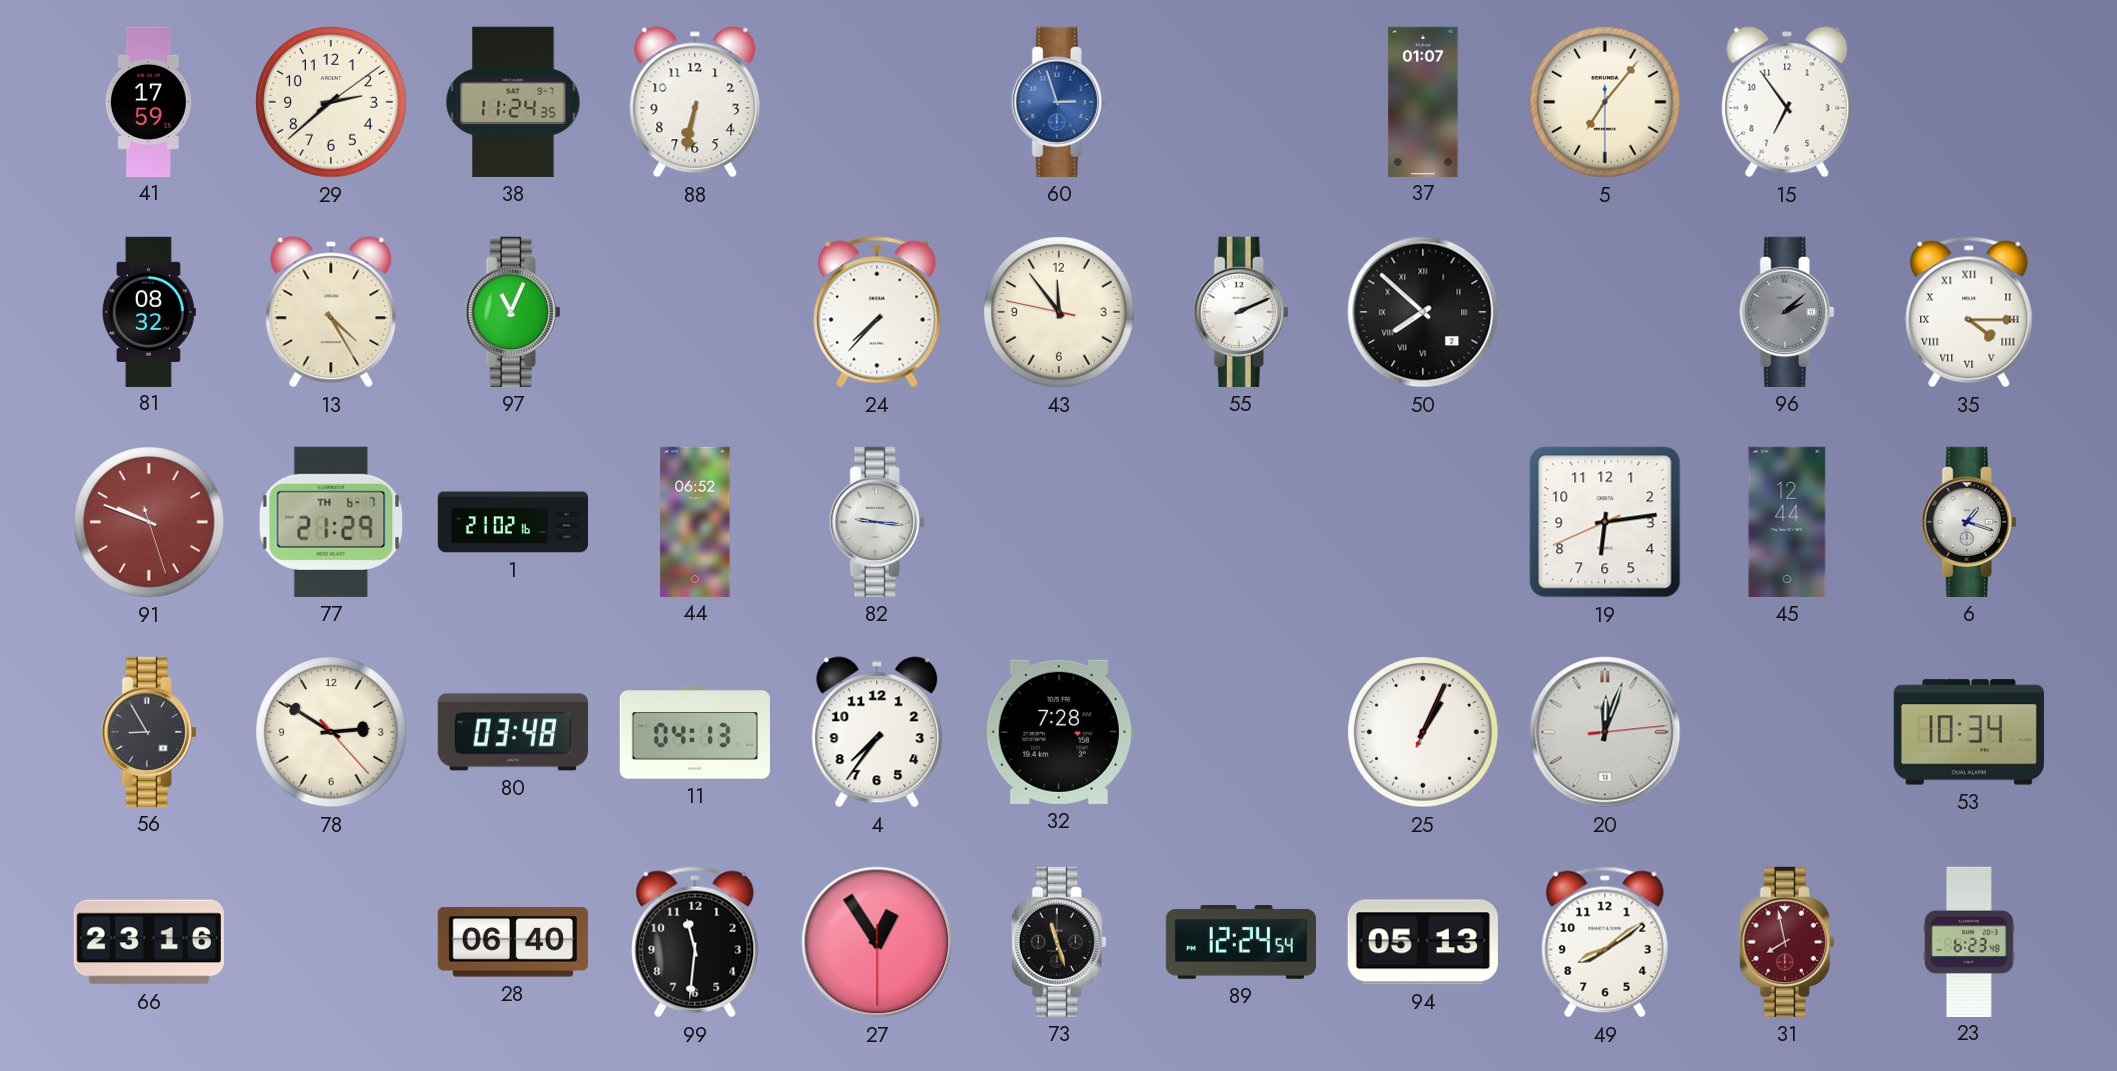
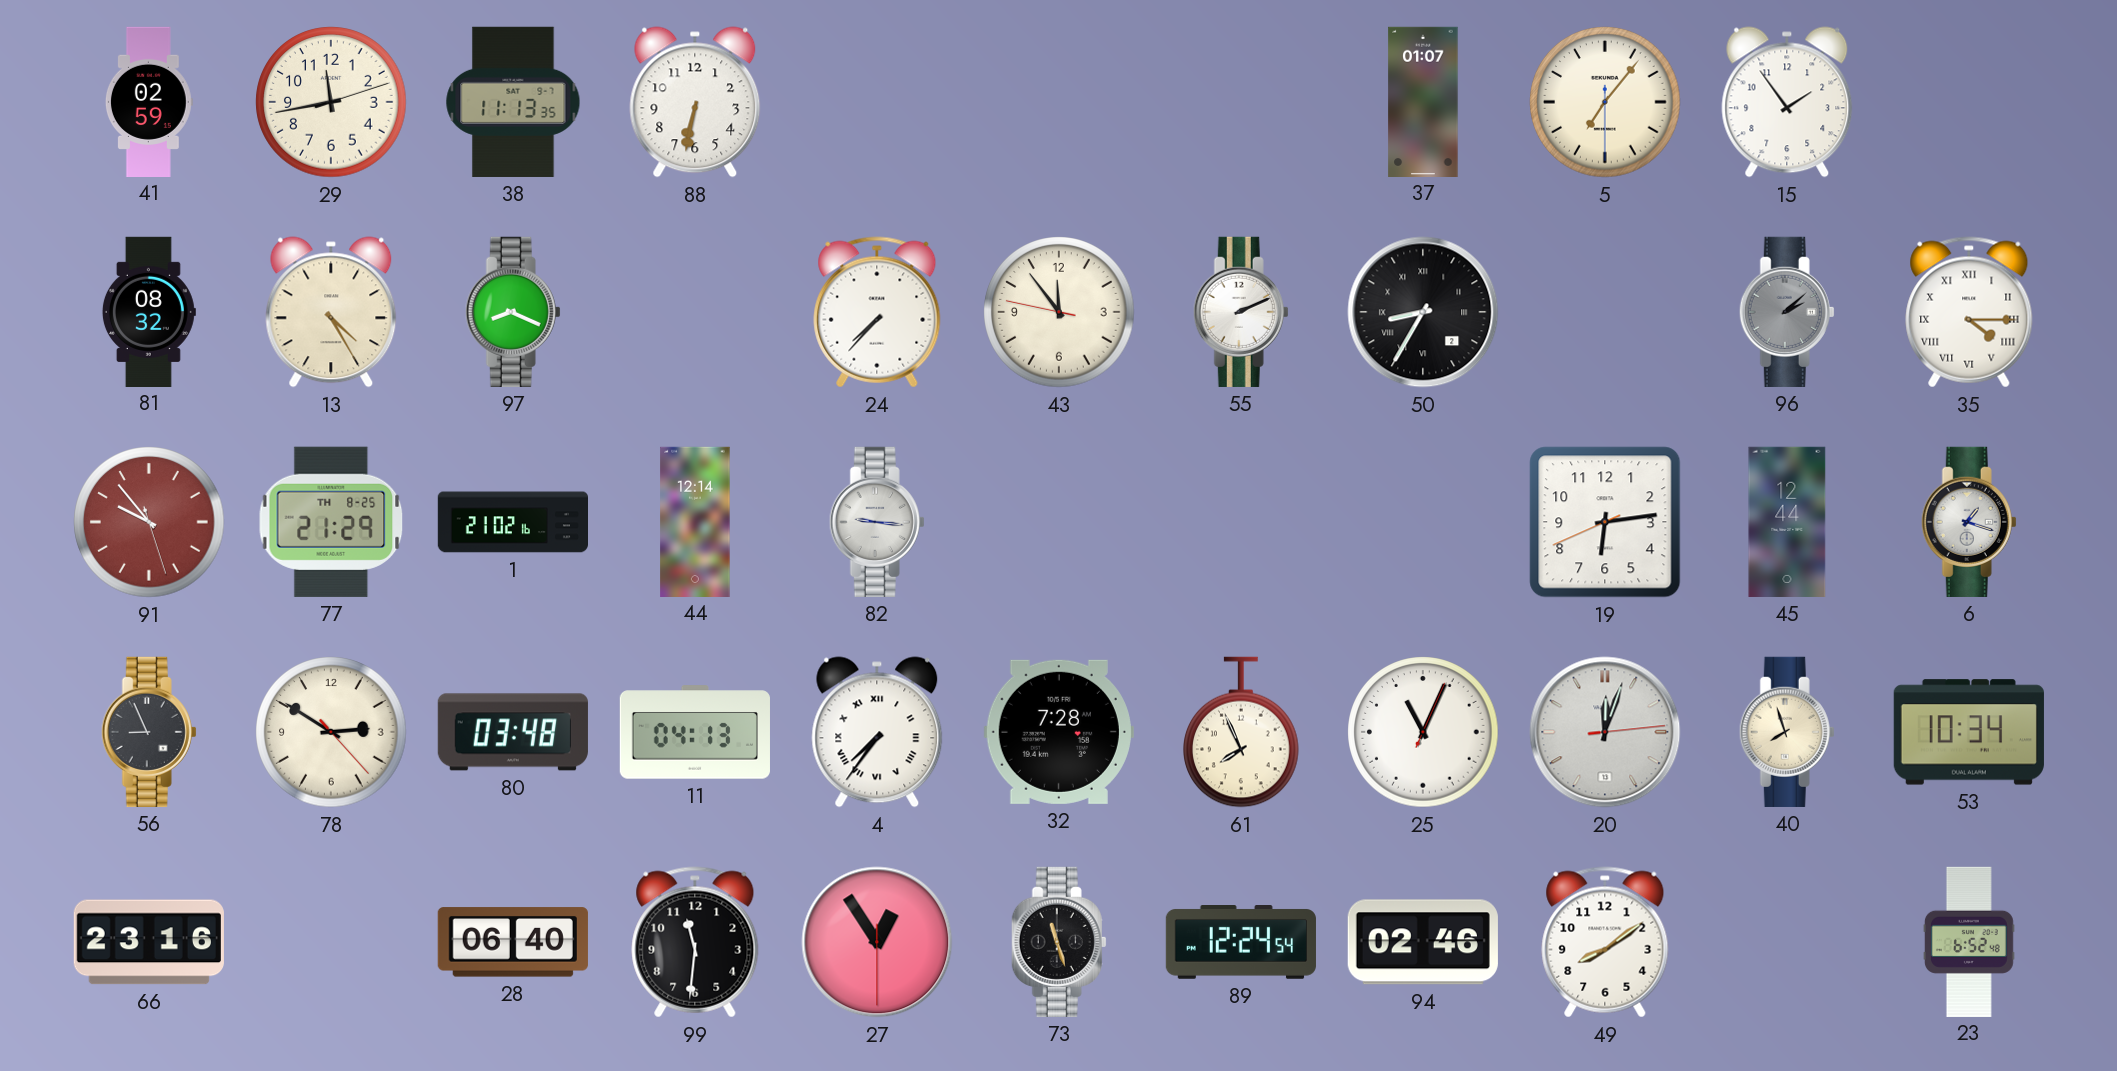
41: 17:59 -> 02:59
29: 2:38 -> 11:43
38: 11:24 -> 11:13
60: 2:57 -> none
15: 6:54 -> 1:54
97: 11:04 -> 8:19
50: 7:52 -> 8:35
91: 9:48 -> 9:53
77 date: TH 6-7 -> TH 8-25
44: 06:52 -> 12:14
56: 8:55 -> 8:56
4 numerals: Arabic -> Roman
61: none -> 7:56
25: 1:04 -> 11:04
40: none -> 7:57
94: 05:13 -> 02:46
31: 7:58 -> none
23: 6:23 -> 6:52
